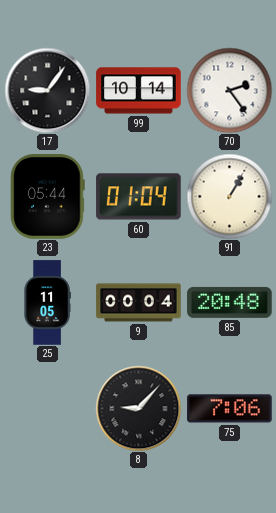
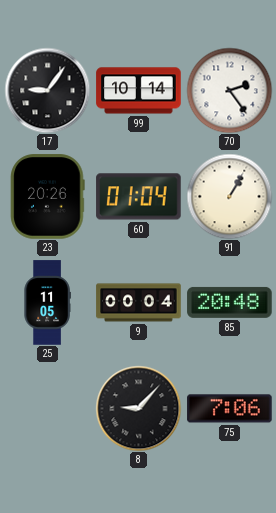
23: 05:44 -> 20:26
